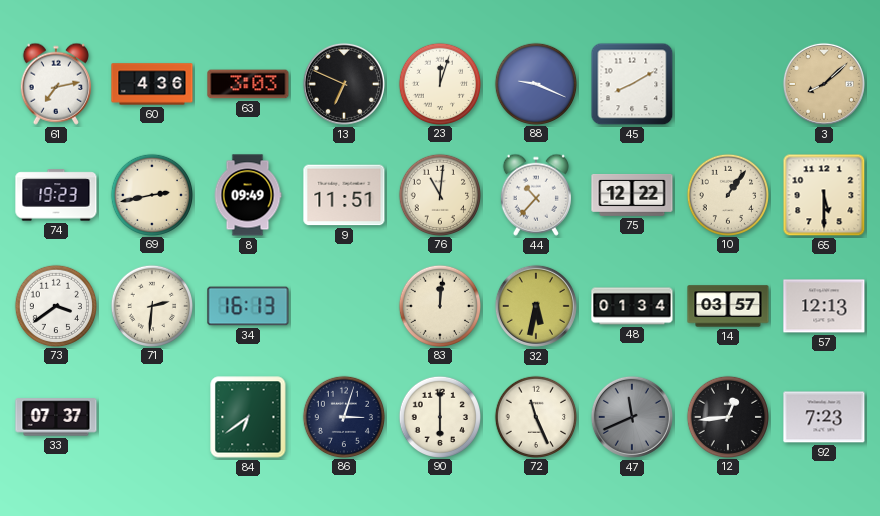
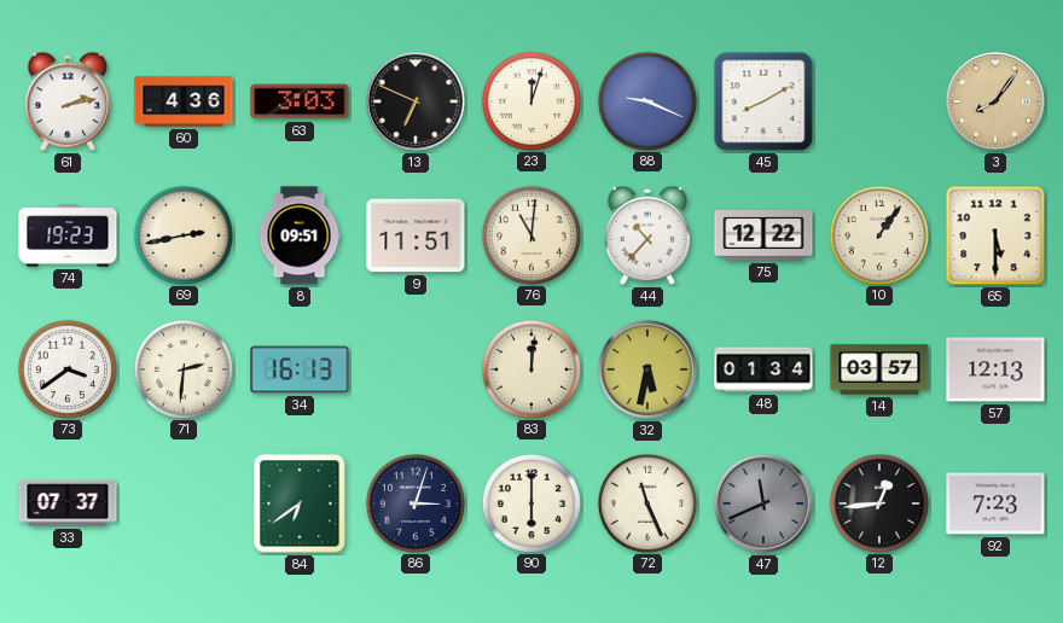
61: 7:13 -> 2:13
3: 8:08 -> 8:06
8: 09:49 -> 09:51
